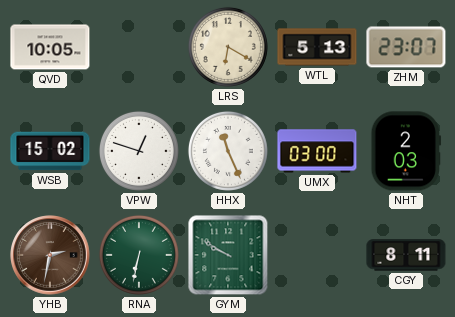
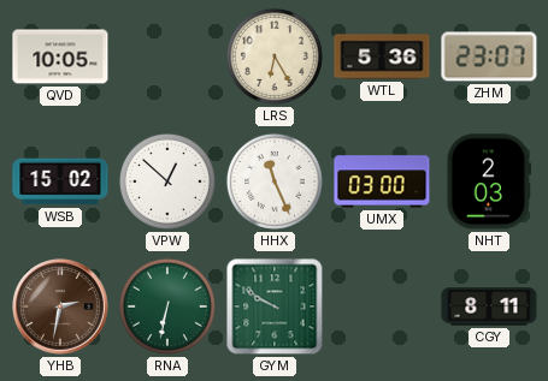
LRS: 6:20 -> 6:25
WTL: 5:13 -> 5:36
VPW: 12:48 -> 12:52
